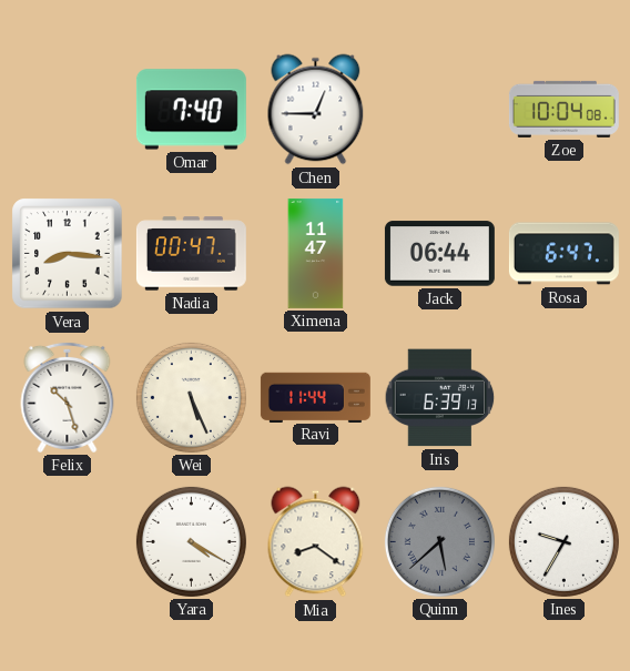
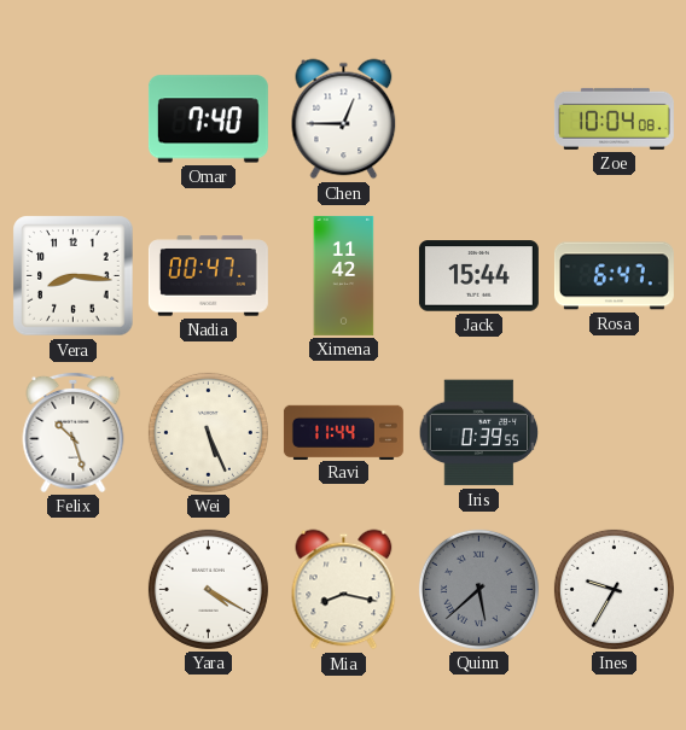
Ximena: 11:47 -> 11:42
Jack: 06:44 -> 15:44
Iris: 6:39 -> 0:39
Mia: 8:21 -> 8:17
